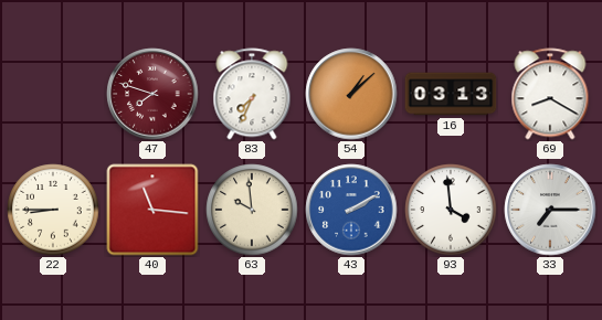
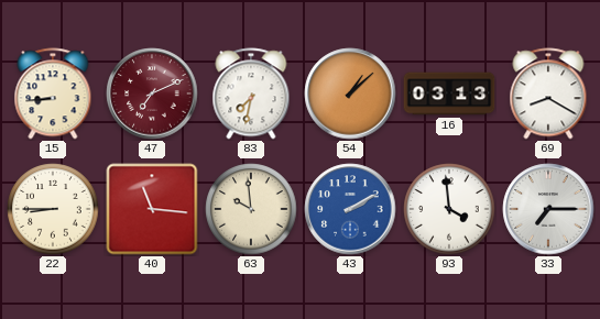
15: none -> 8:44
47: 7:48 -> 7:11
83: 7:34 -> 7:32
